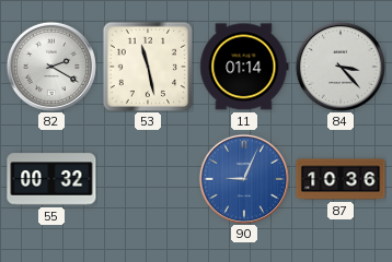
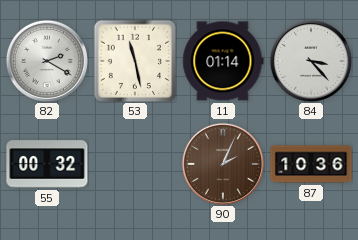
90: 9:04 -> 2:04
90 dial: blue -> brown
